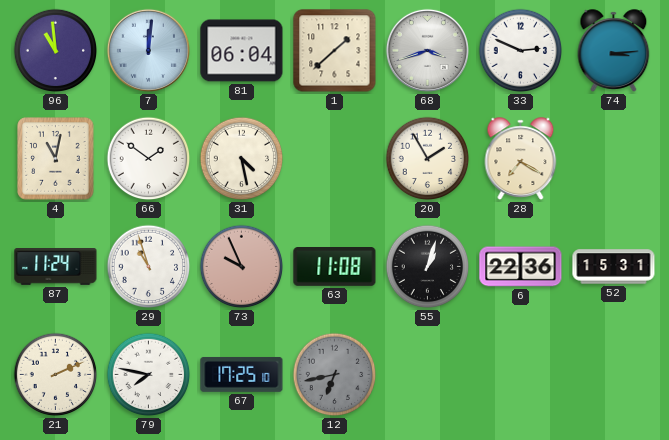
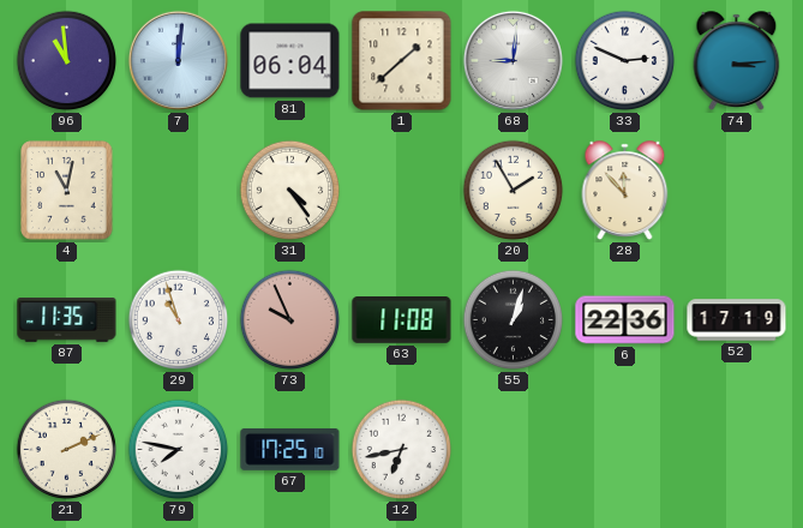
68: 3:42 -> 9:01
66: 1:51 -> none
31: 4:28 -> 4:24
28: 7:20 -> 11:53
87: 11:24 -> 11:35
52: 15:31 -> 17:19
12 dial: grey -> white
